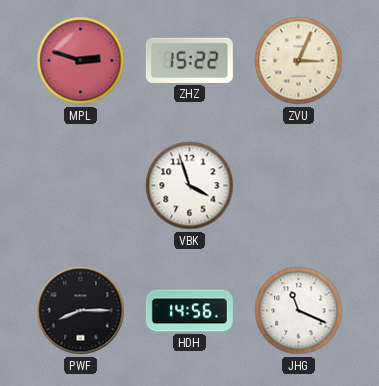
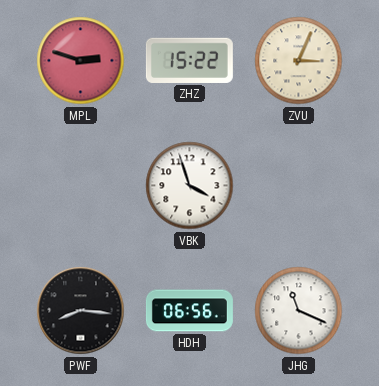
PWF: 8:15 -> 8:16
HDH: 14:56 -> 06:56
